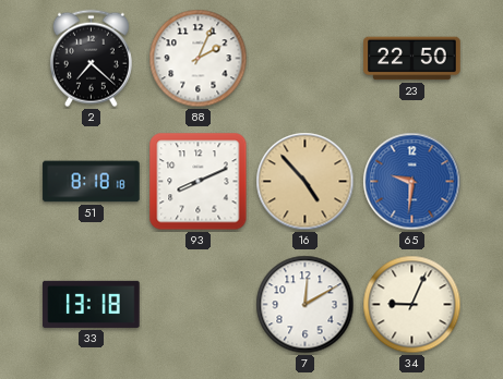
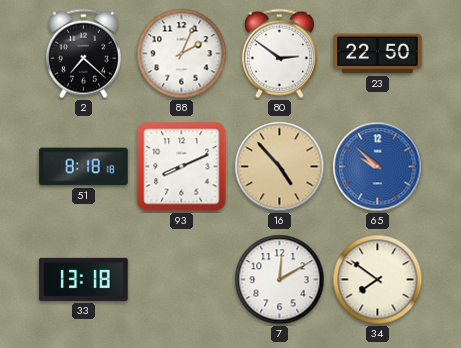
80: none -> 2:51
65: 9:31 -> 9:52
34: 9:04 -> 7:51
